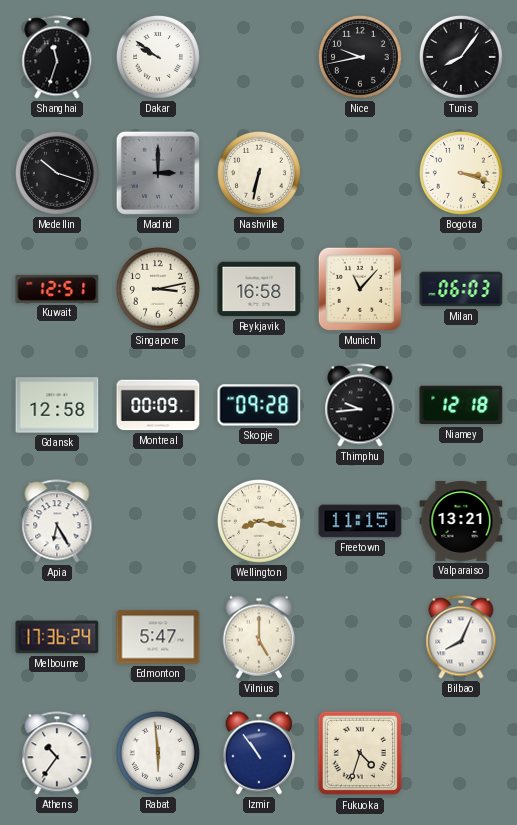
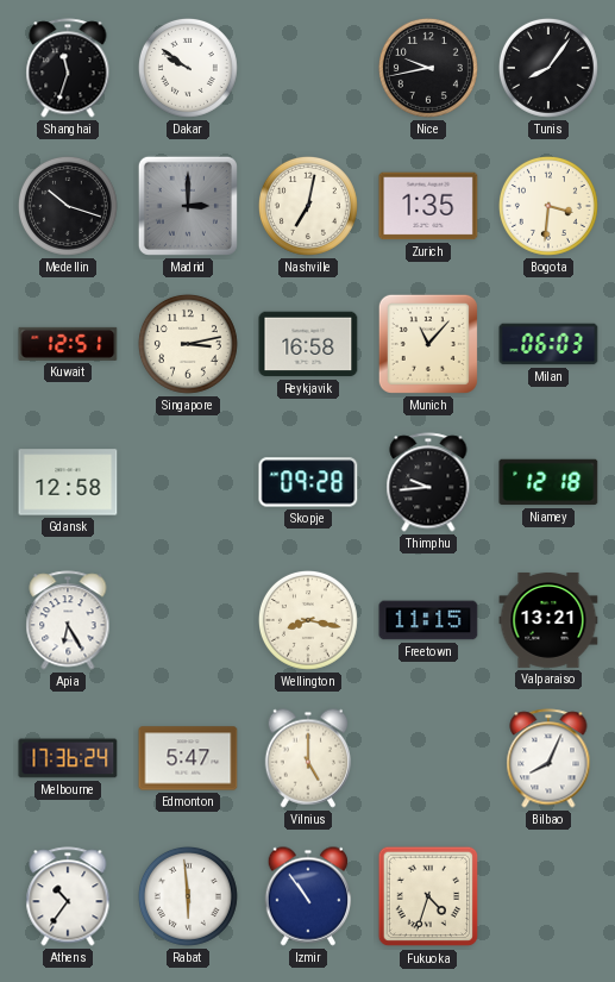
Nashville: 6:32 -> 7:02
Zurich: none -> 1:35
Bogota: 3:18 -> 3:31
Montreal: 00:09 -> none
